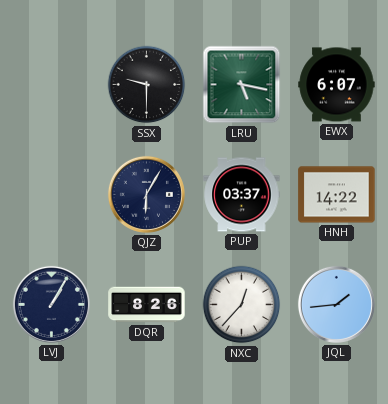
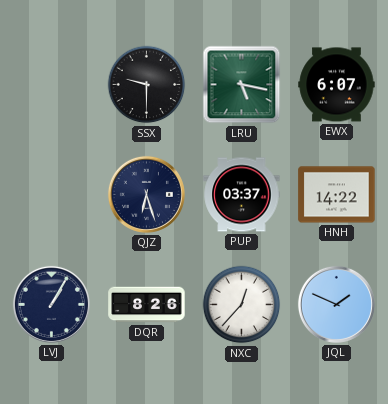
QJZ: 6:05 -> 6:27
JQL: 1:44 -> 1:49
